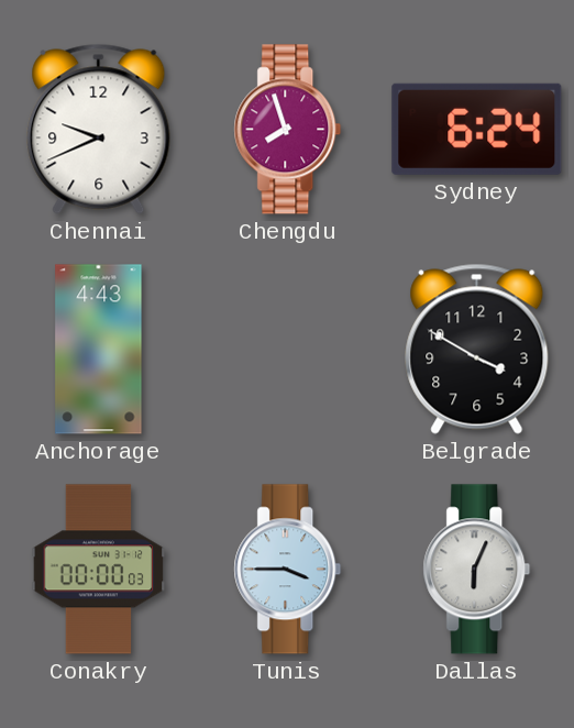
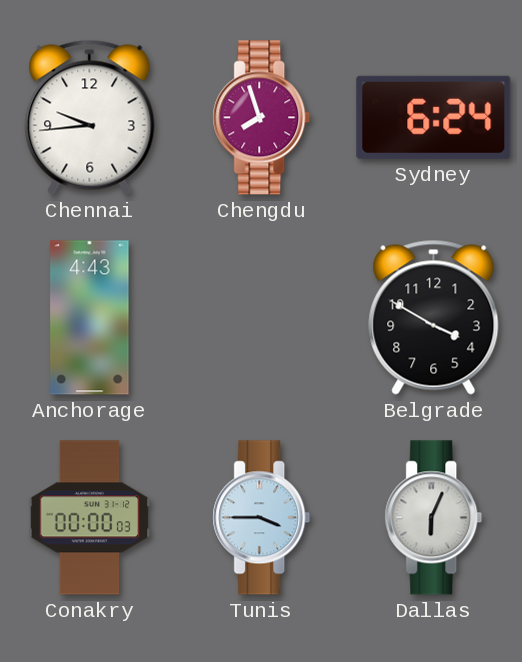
Chennai: 9:41 -> 9:44
